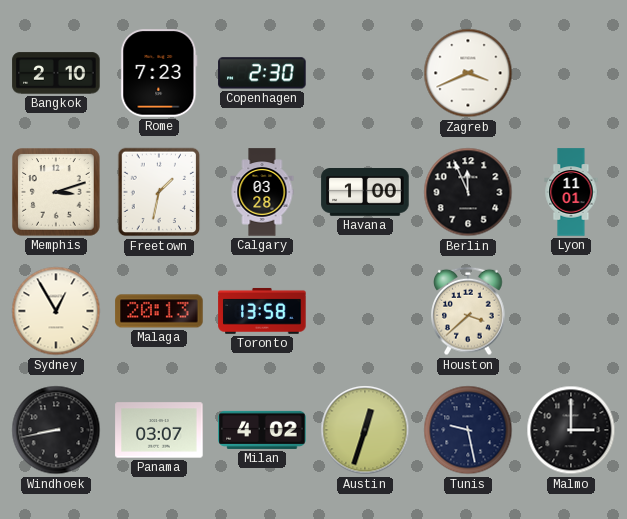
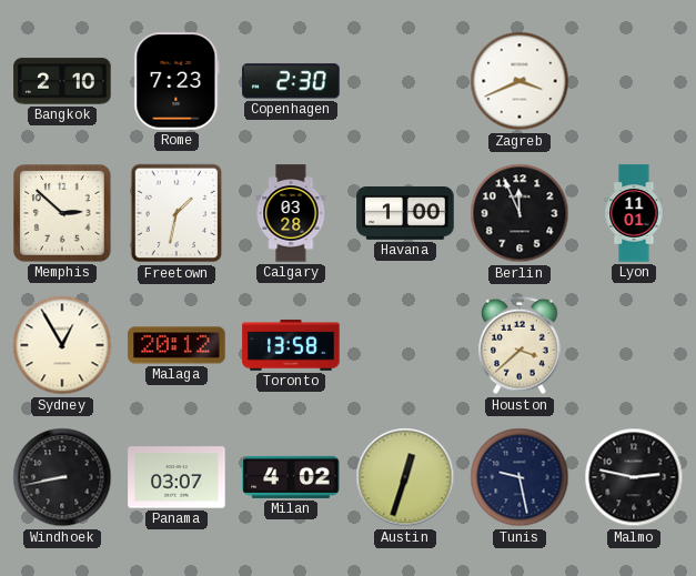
Memphis: 3:12 -> 2:52
Malaga: 20:13 -> 20:12
Malmo: 3:00 -> 2:47
